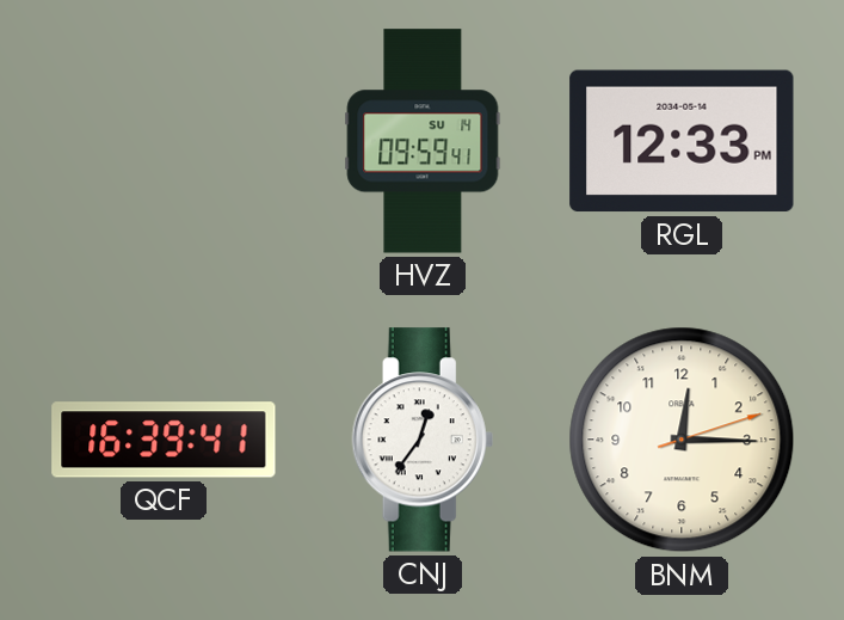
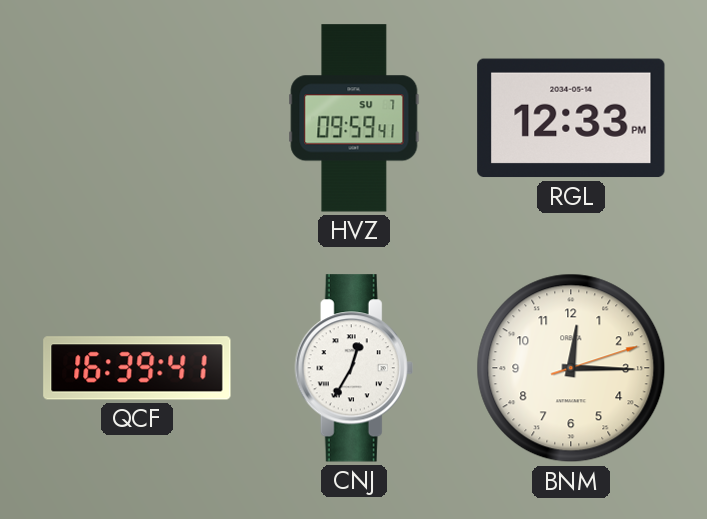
HVZ date: SU 14 -> SU 7
CNJ: 12:36 -> 12:35
